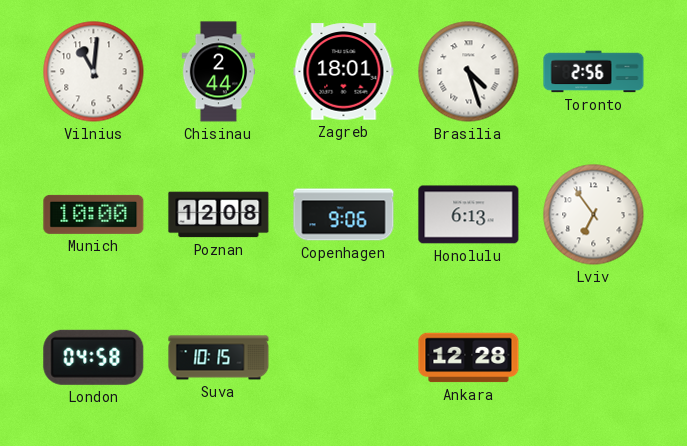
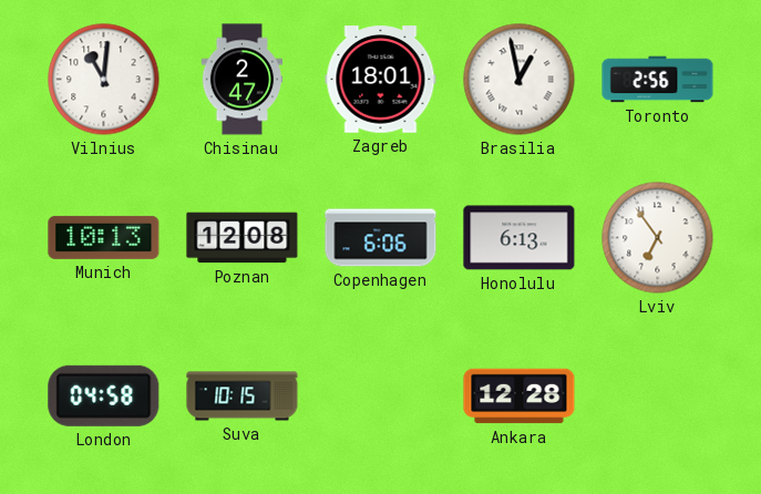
Chisinau: 2:44 -> 2:47
Brasilia: 4:27 -> 12:58
Munich: 10:00 -> 10:13
Copenhagen: 9:06 -> 6:06
